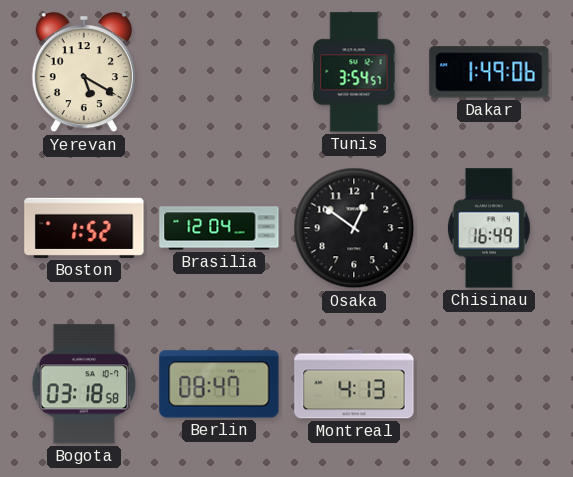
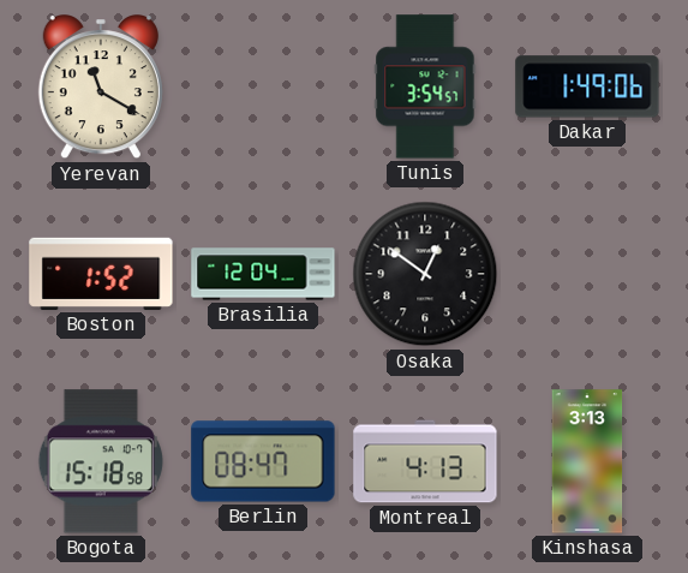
Yerevan: 5:20 -> 11:20
Chisinau: 16:49 -> none
Bogota: 03:18 -> 15:18
Kinshasa: none -> 3:13
